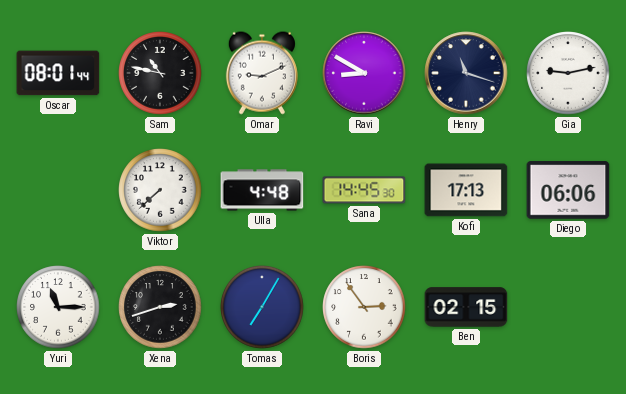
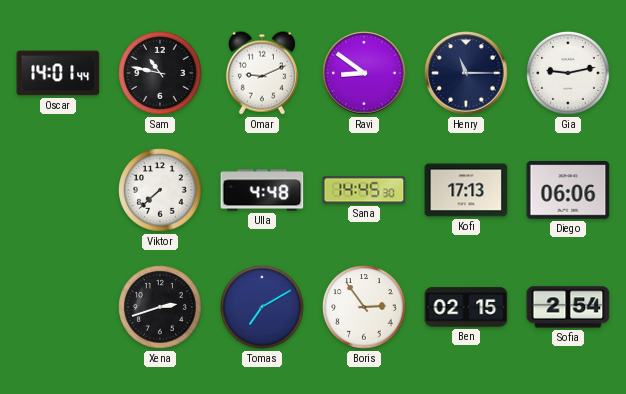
Oscar: 08:01 -> 14:01
Ravi: 8:50 -> 8:51
Henry: 11:18 -> 11:15
Yuri: 11:15 -> none
Tomas: 7:05 -> 7:10
Sofia: none -> 2:54
